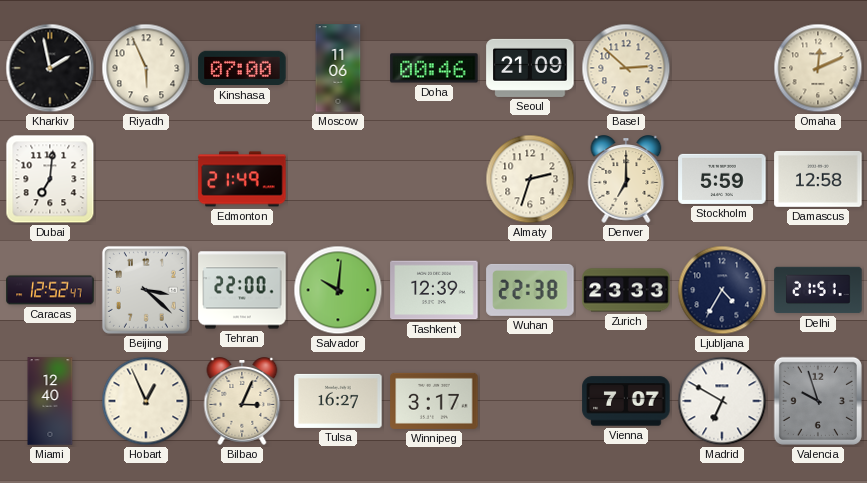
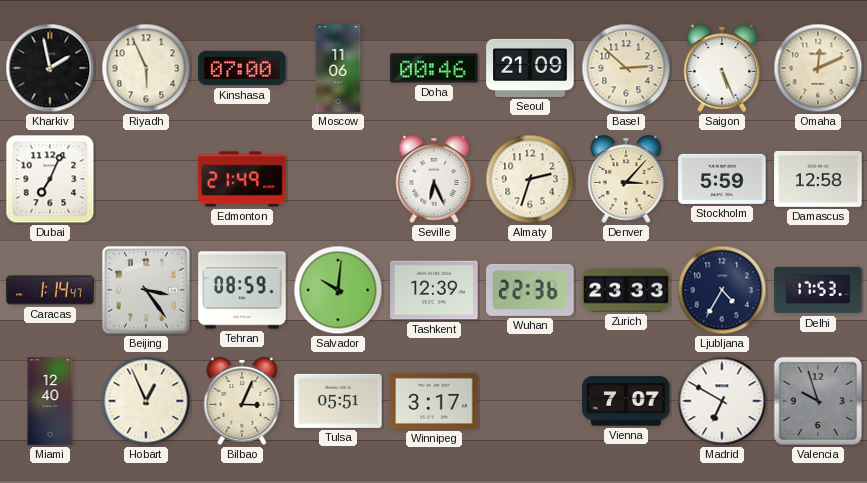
Saigon: none -> 5:26
Dubai: 7:01 -> 7:04
Seville: none -> 6:26
Denver: 7:00 -> 3:07
Caracas: 12:52 -> 1:14
Beijing: 3:22 -> 3:24
Tehran: 22:00 -> 08:59
Wuhan: 22:38 -> 22:36
Delhi: 21:51 -> 17:53
Tulsa: 16:27 -> 05:51
